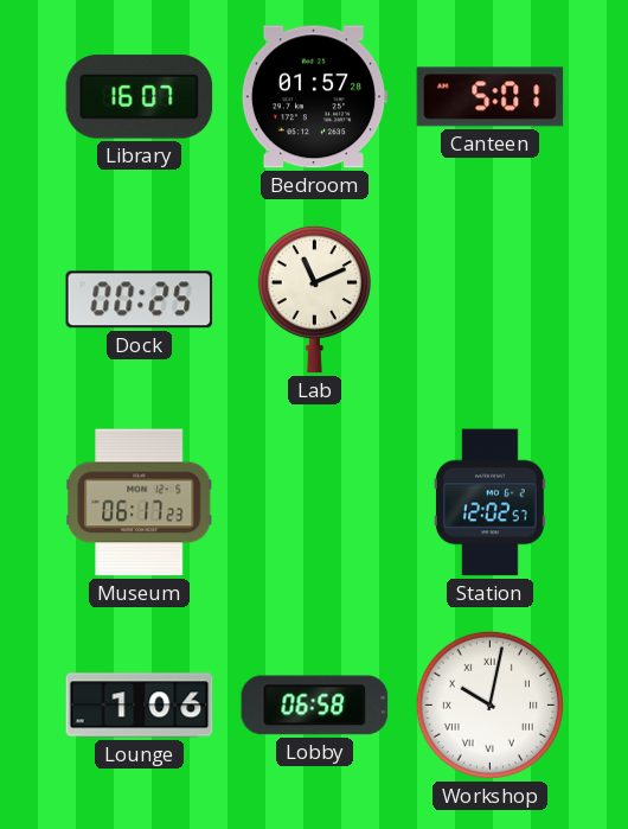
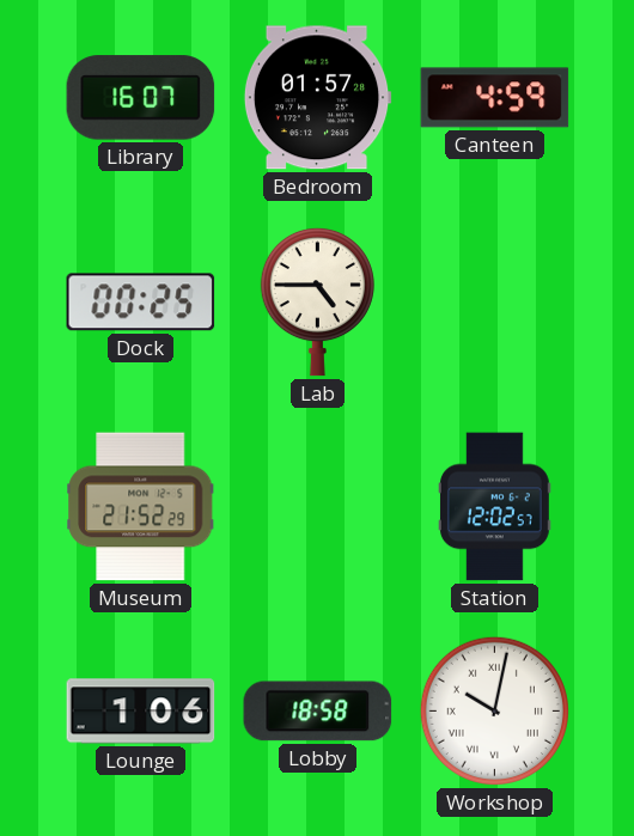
Canteen: 5:01 -> 4:59
Lab: 11:11 -> 4:45
Museum: 06:17 -> 21:52
Lobby: 06:58 -> 18:58
